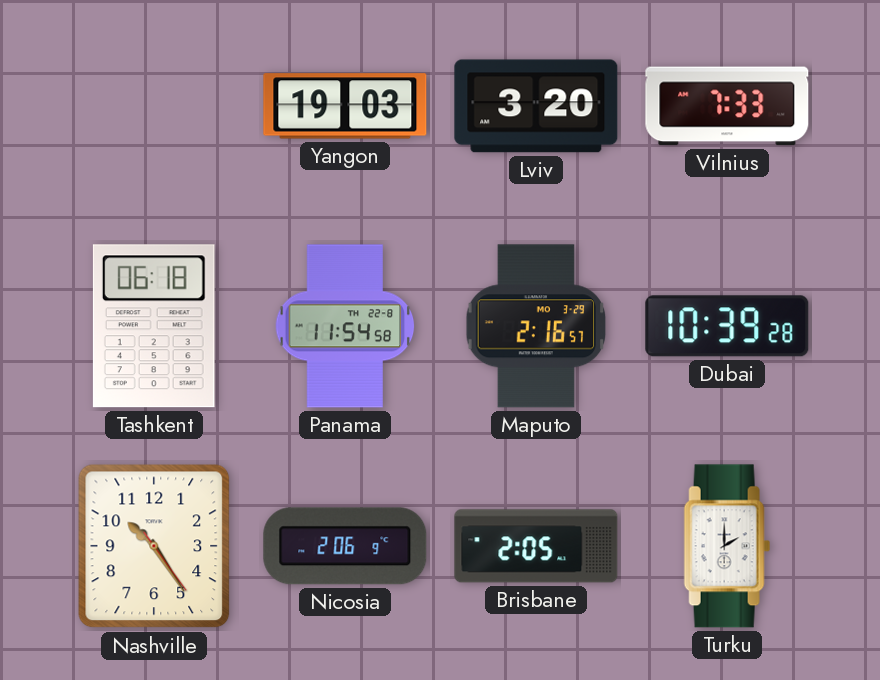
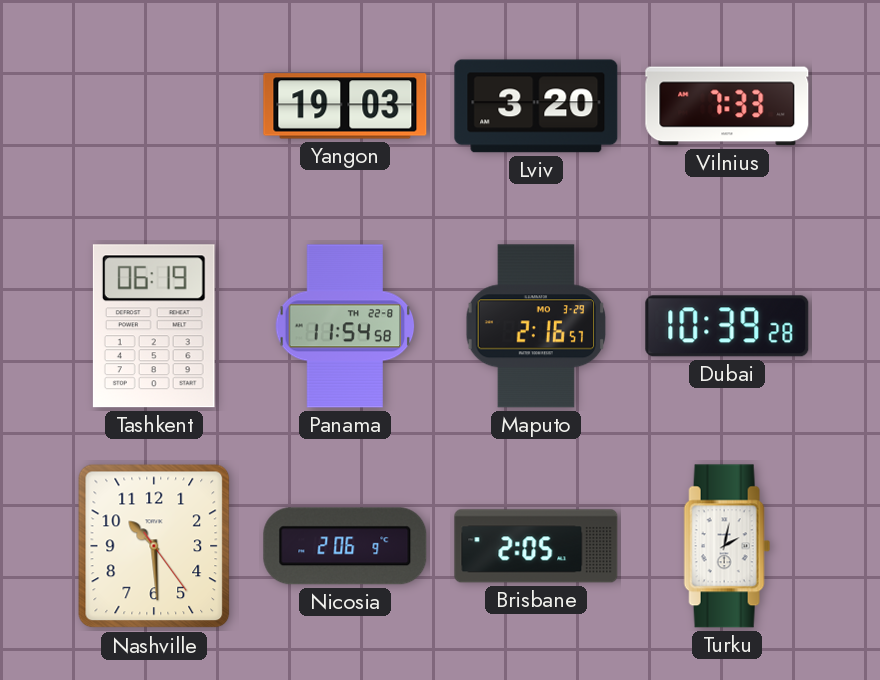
Tashkent: 06:18 -> 06:19
Nashville: 10:24 -> 10:29
Turku: 2:00 -> 2:02
